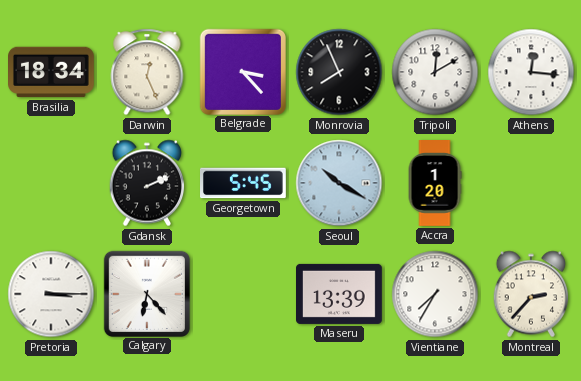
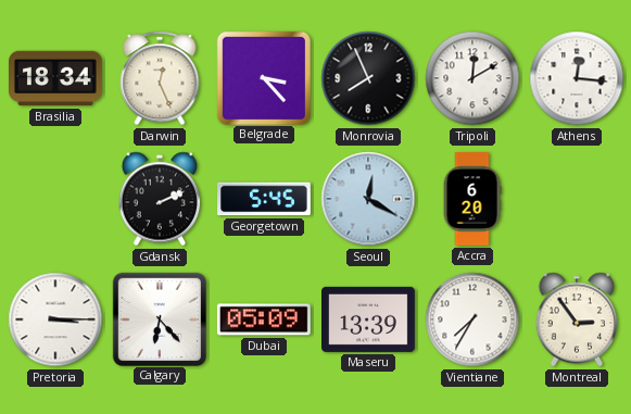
Seoul: 10:20 -> 12:20
Accra: 1:20 -> 6:20
Dubai: none -> 05:09
Montreal: 2:37 -> 2:54
